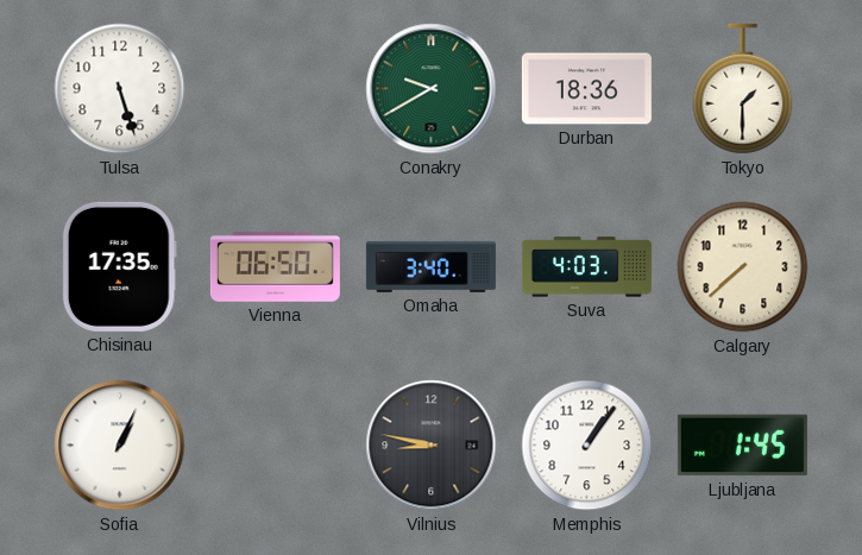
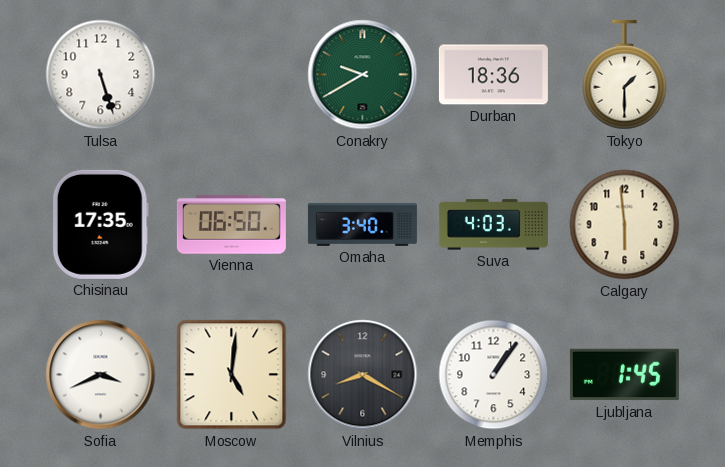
Calgary: 7:38 -> 5:59
Sofia: 1:04 -> 3:41
Moscow: none -> 5:01
Vilnius: 8:47 -> 8:20
